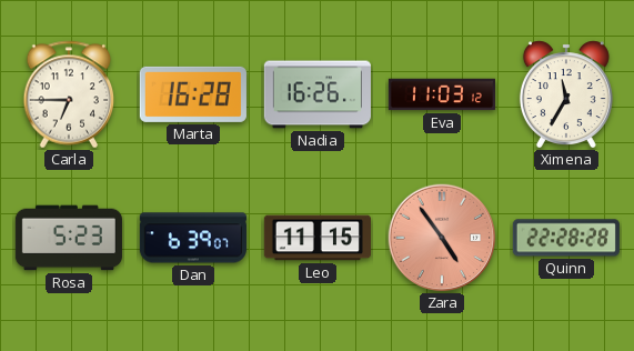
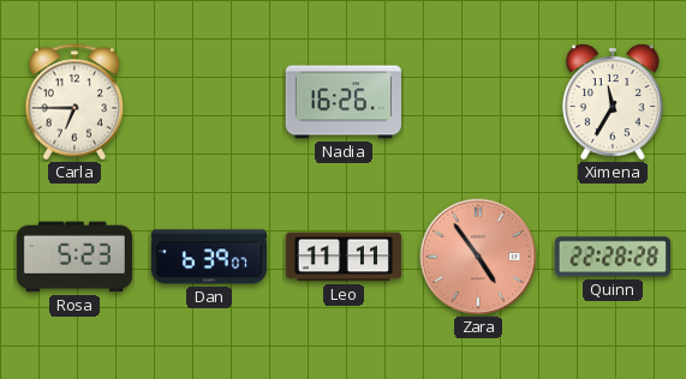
Marta: 16:28 -> none
Eva: 11:03 -> none
Leo: 11:15 -> 11:11
